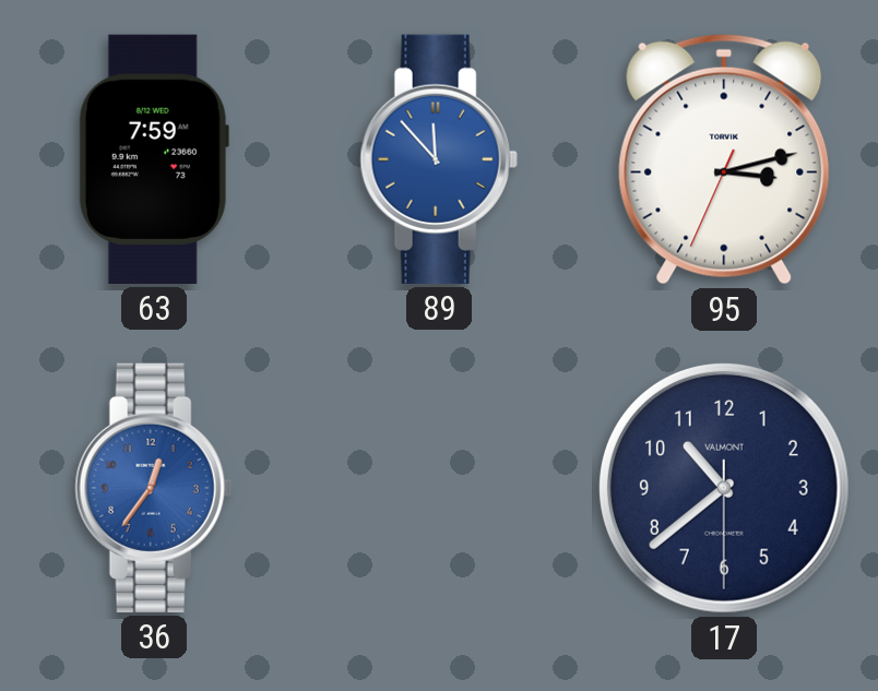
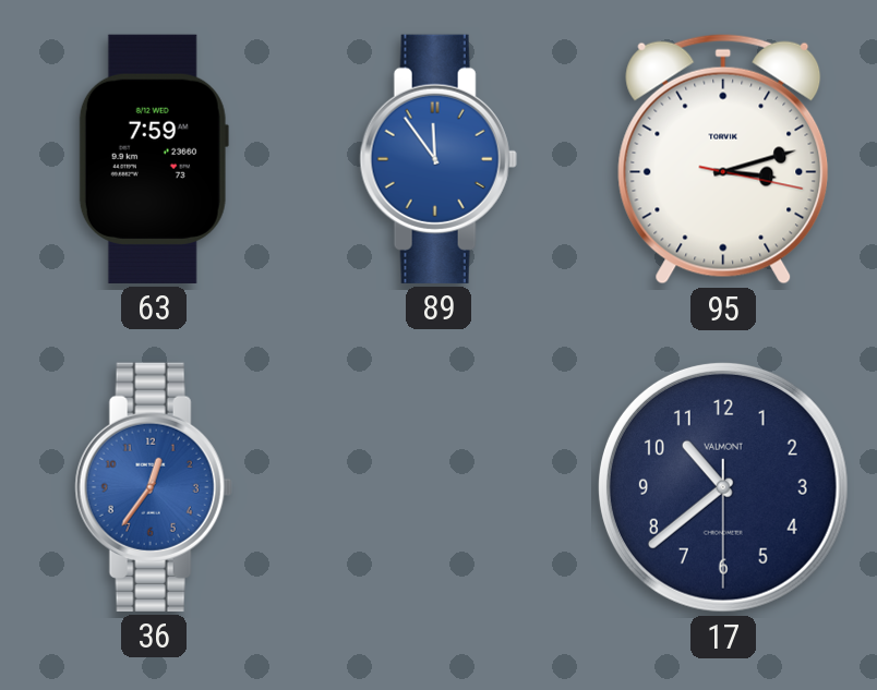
89: 11:53 -> 11:54
95: 3:12:34 -> 3:12:17
